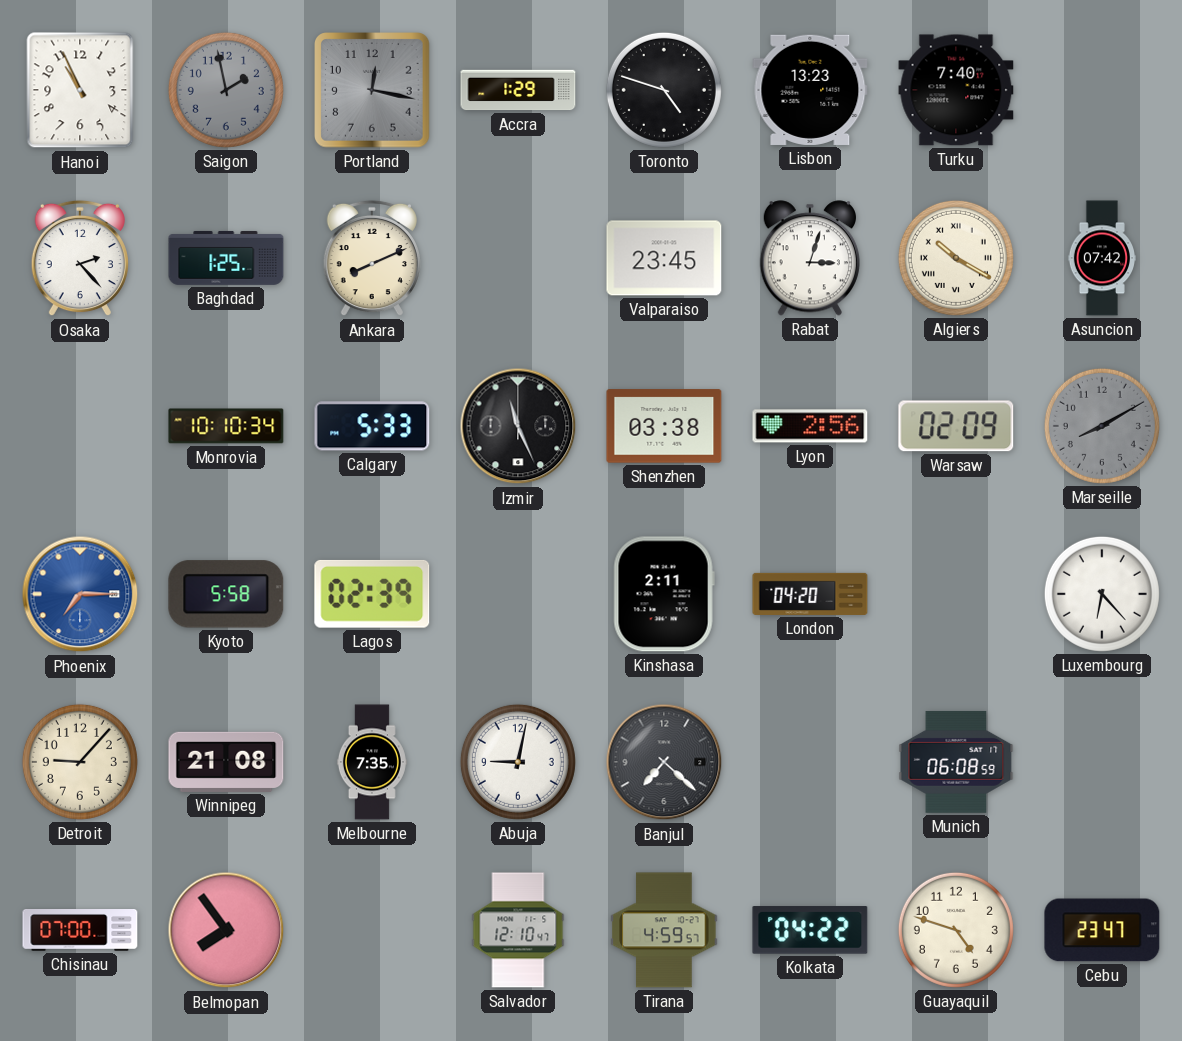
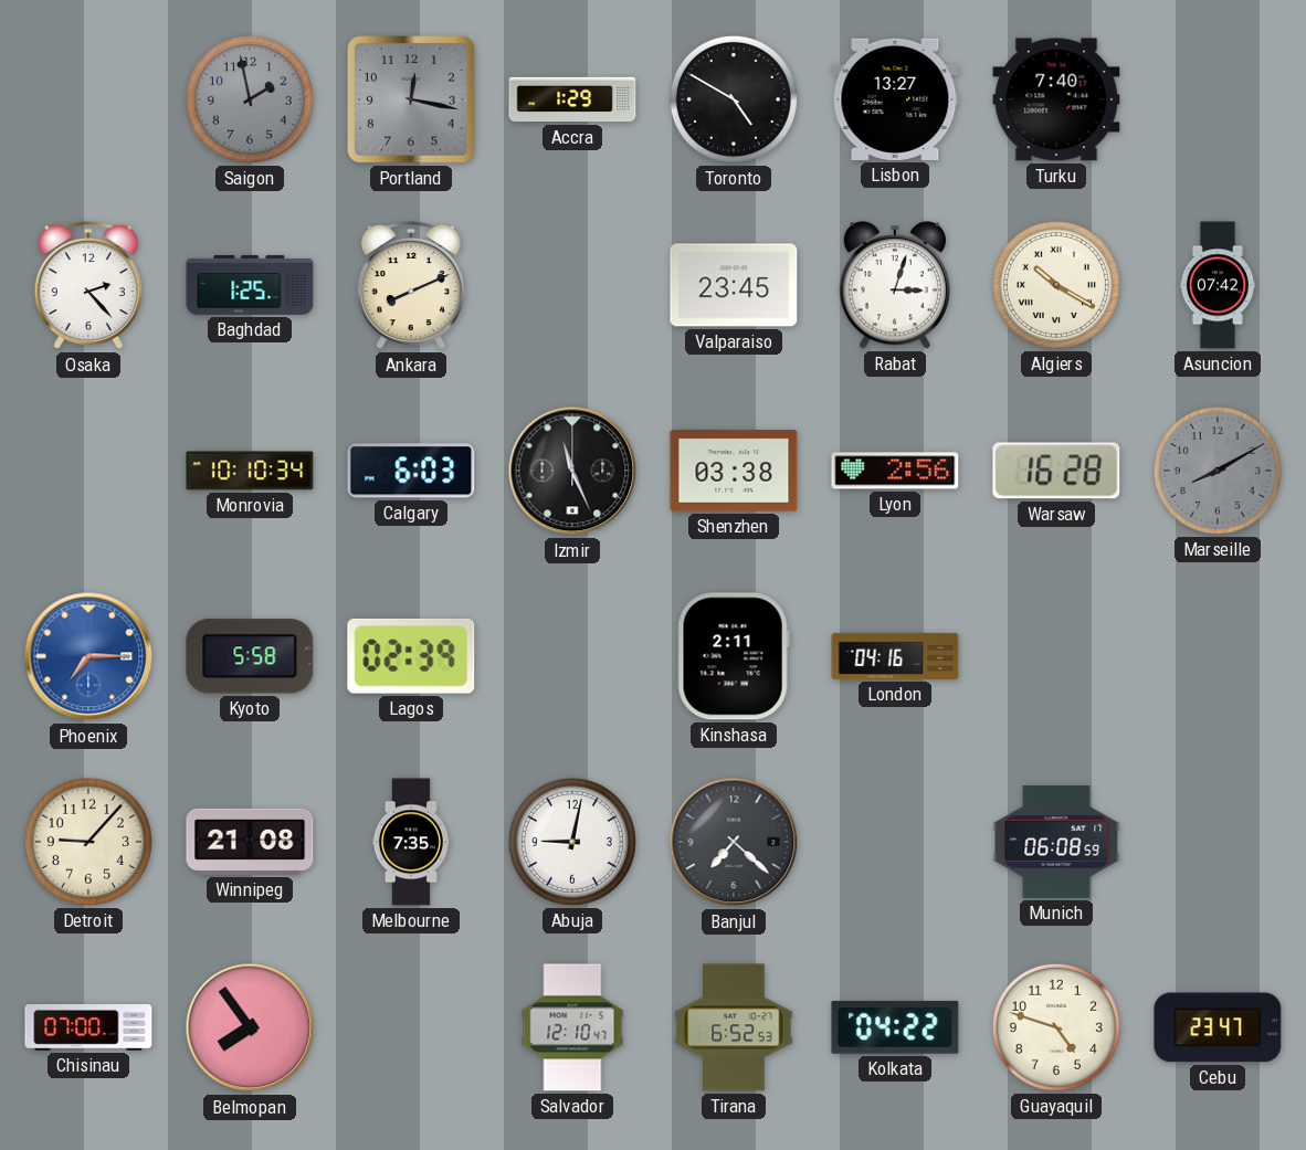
Hanoi: 10:56 -> none
Toronto: 4:48 -> 4:50
Lisbon: 13:23 -> 13:27
Calgary: 5:33 -> 6:03
Warsaw: 02:09 -> 16:28
London: 04:20 -> 04:16
Luxembourg: 6:23 -> none
Tirana: 4:59 -> 6:52
